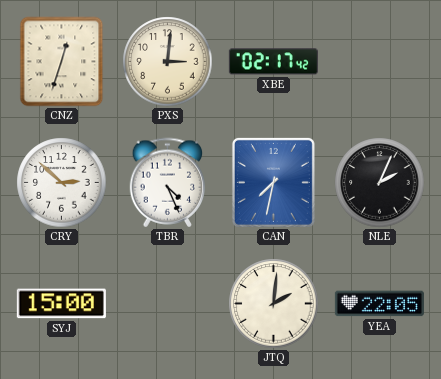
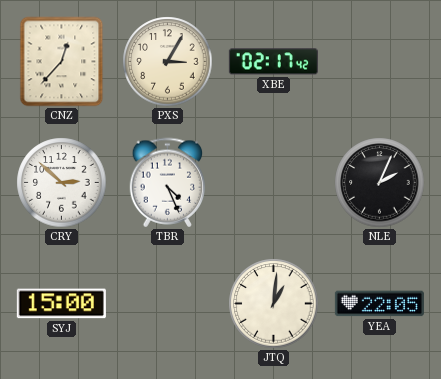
CNZ: 12:33 -> 12:37
PXS: 3:01 -> 3:05
CAN: 7:32 -> none
JTQ: 2:01 -> 1:01
